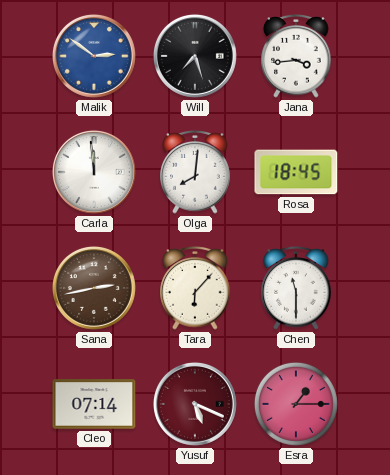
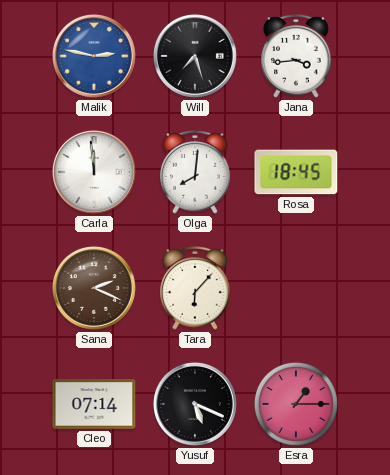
Malik: 2:51 -> 2:47
Sana: 2:43 -> 2:19
Chen: 11:30 -> none
Yusuf dial: burgundy -> black
